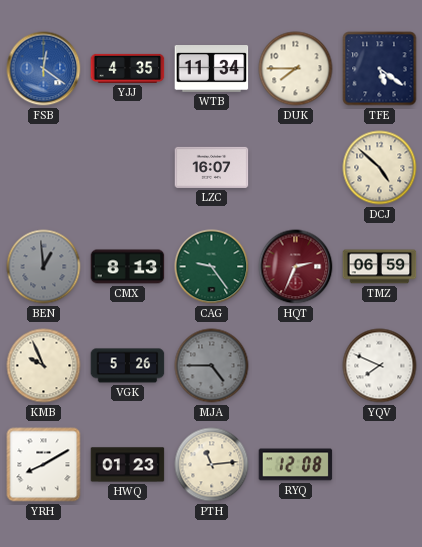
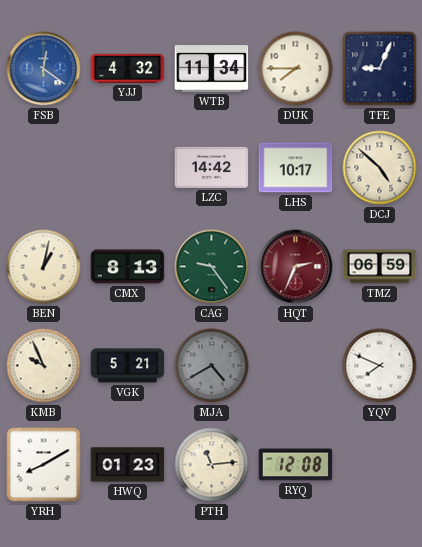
YJJ: 4:35 -> 4:32
TFE: 5:21 -> 9:04
LZC: 16:07 -> 14:42
LHS: none -> 10:17
BEN: 12:59 -> 1:02
BEN dial: grey -> cream
VGK: 5:26 -> 5:21
MJA: 4:45 -> 4:40
